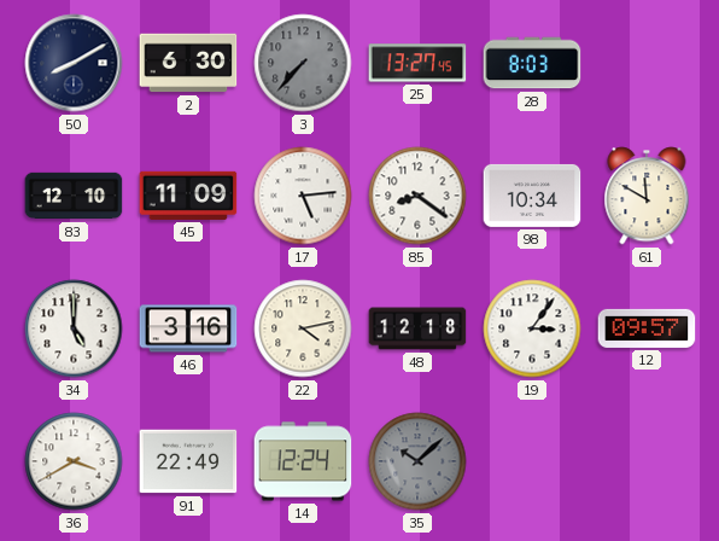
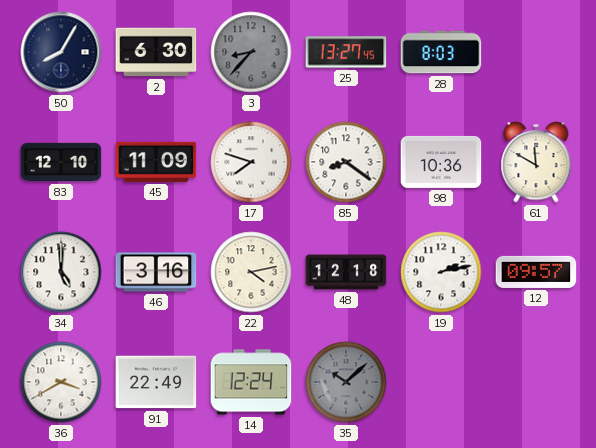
50: 8:10 -> 8:05
3: 7:37 -> 8:37
17: 5:14 -> 7:48
98: 10:34 -> 10:36
19: 3:06 -> 2:13
